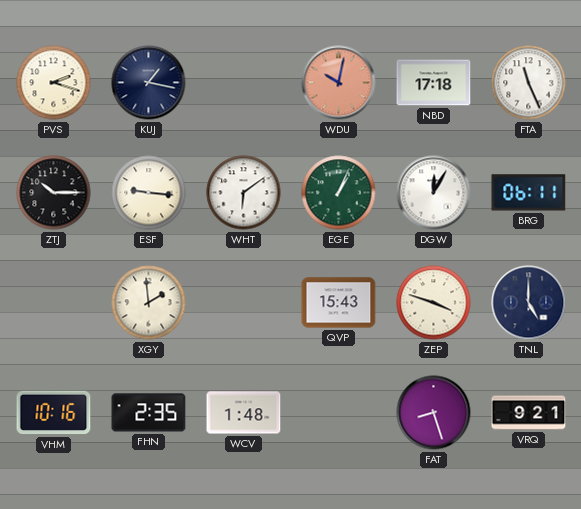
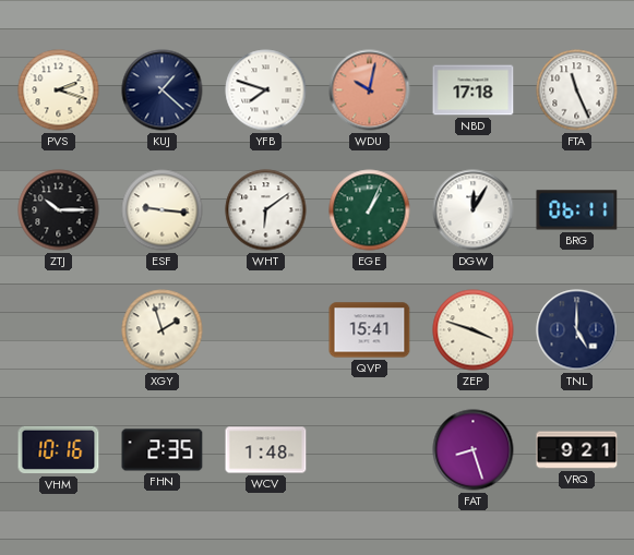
KUJ: 1:17 -> 1:22
YFB: none -> 7:48
XGY: 1:59 -> 1:57
QVP: 15:43 -> 15:41
